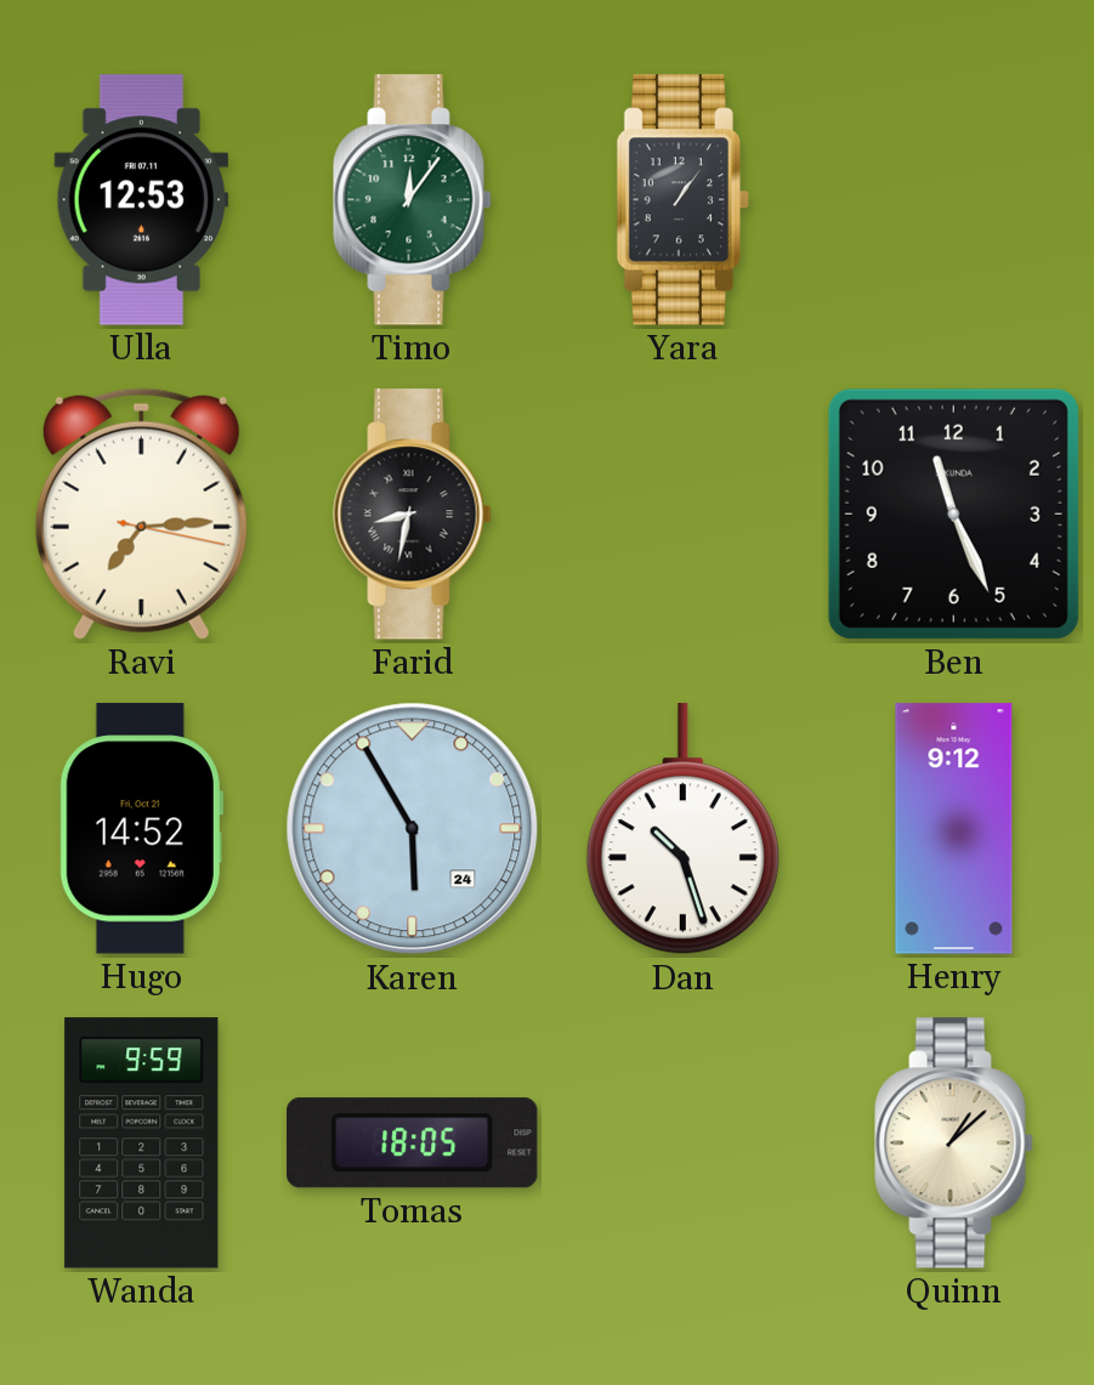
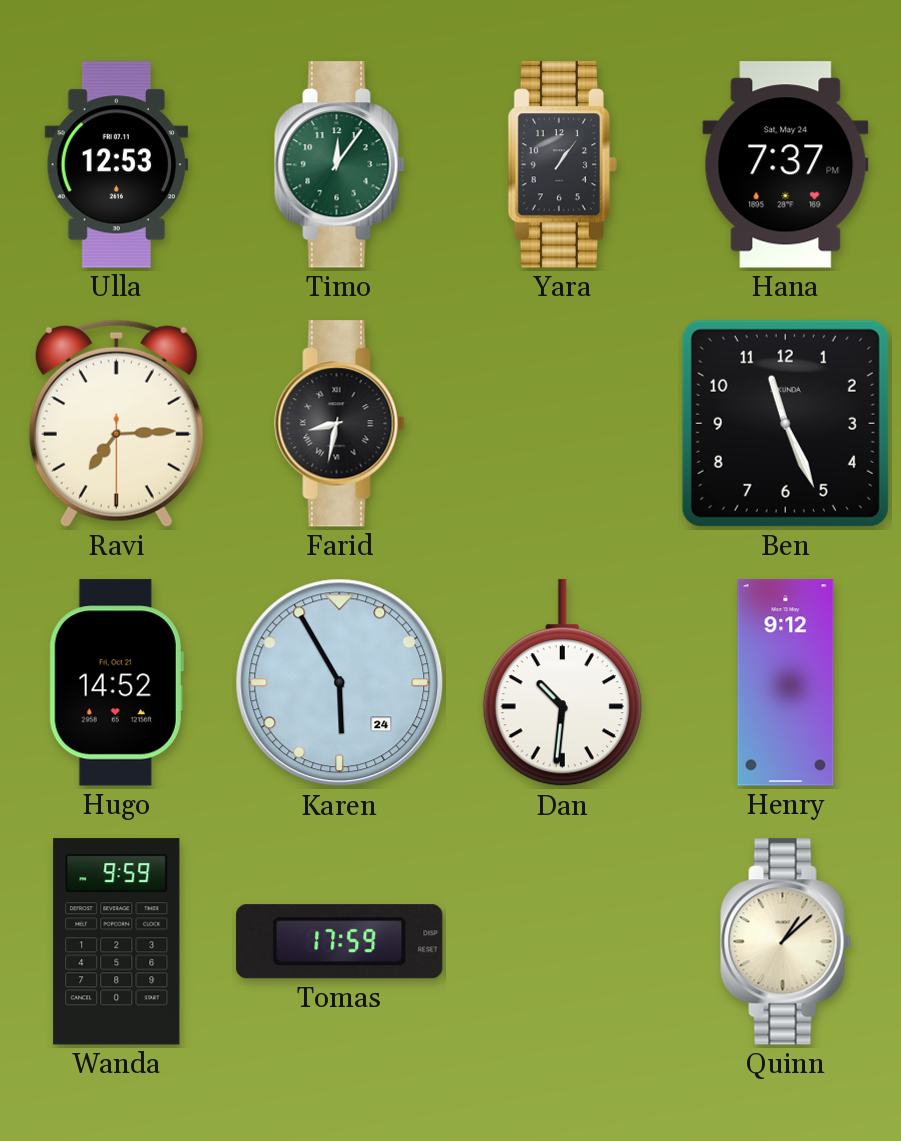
Hana: none -> 7:37
Ravi: 7:14:17 -> 7:14:30
Dan: 10:27 -> 10:31
Tomas: 18:05 -> 17:59
